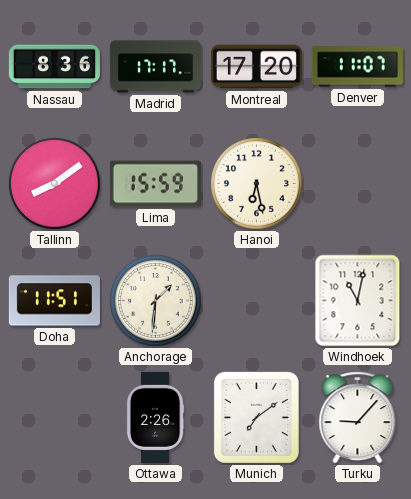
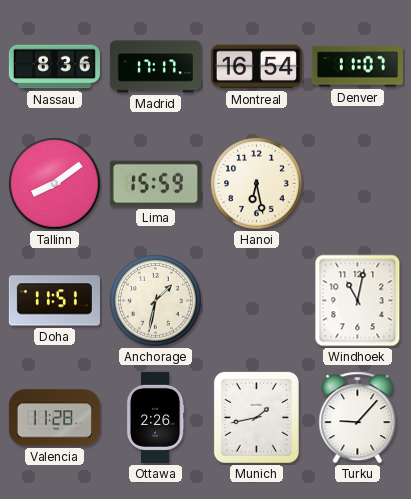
Montreal: 17:20 -> 16:54
Anchorage: 1:31 -> 1:32
Valencia: none -> 11:28
Munich: 7:09 -> 1:43
